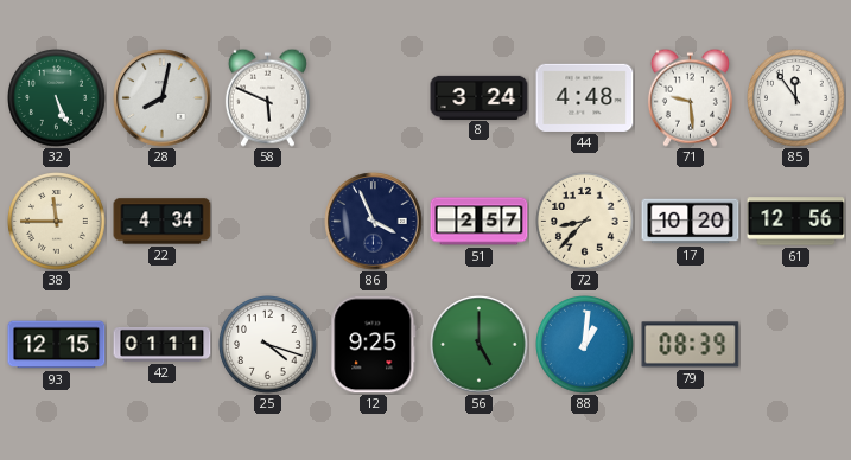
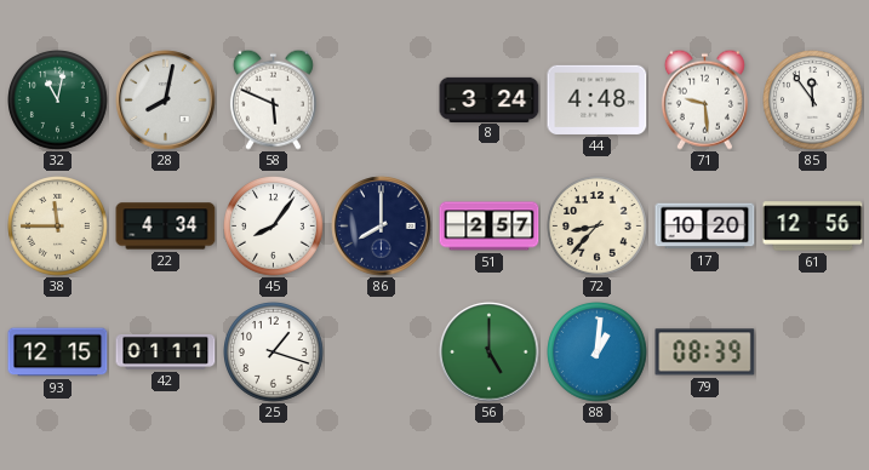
32: 5:26 -> 11:02
45: none -> 8:06
86: 3:56 -> 8:00
25: 4:18 -> 1:18
12: 9:25 -> none
